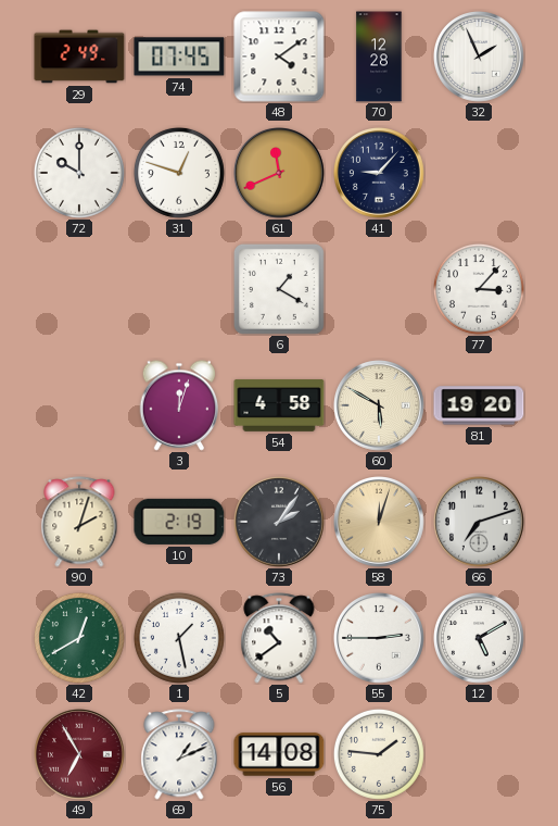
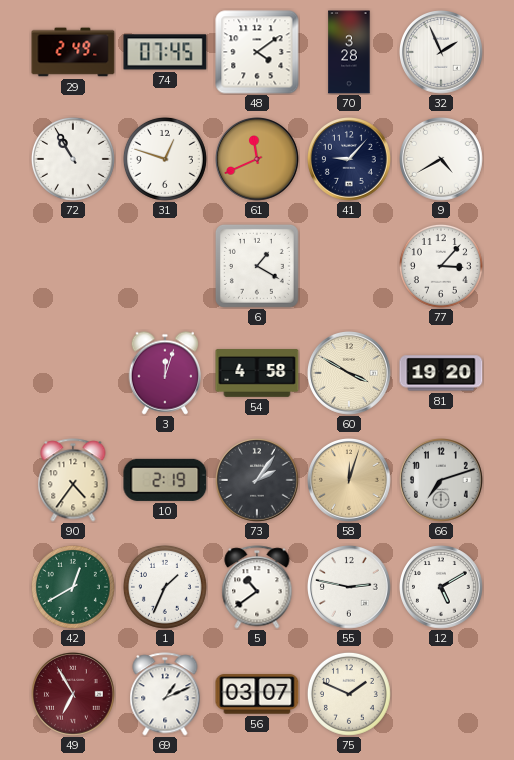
70: 12:28 -> 3:28
72: 10:00 -> 10:55
9: none -> 4:40
60: 5:50 -> 3:50
90: 2:03 -> 4:36
1: 1:28 -> 1:34
55: 2:45 -> 2:47
56: 14:08 -> 03:07
75: 1:46 -> 1:49
